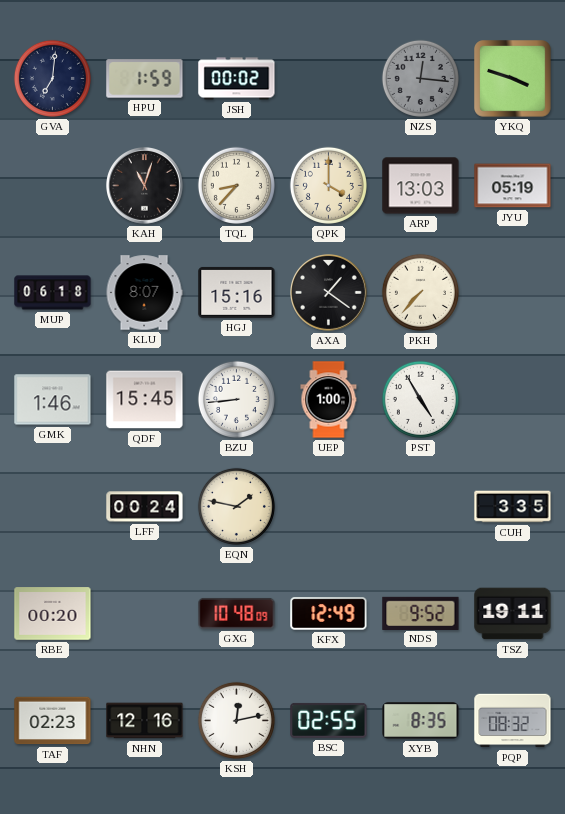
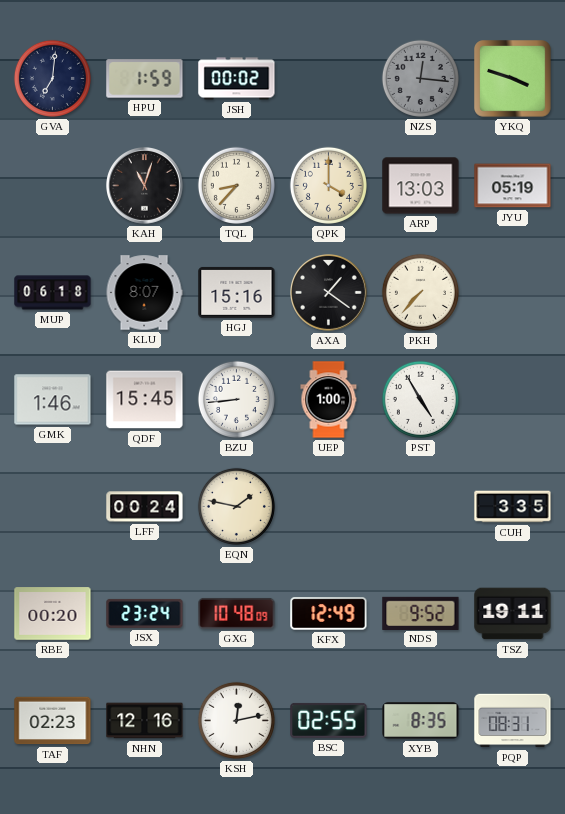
JSX: none -> 23:24
PQP: 08:32 -> 08:31
